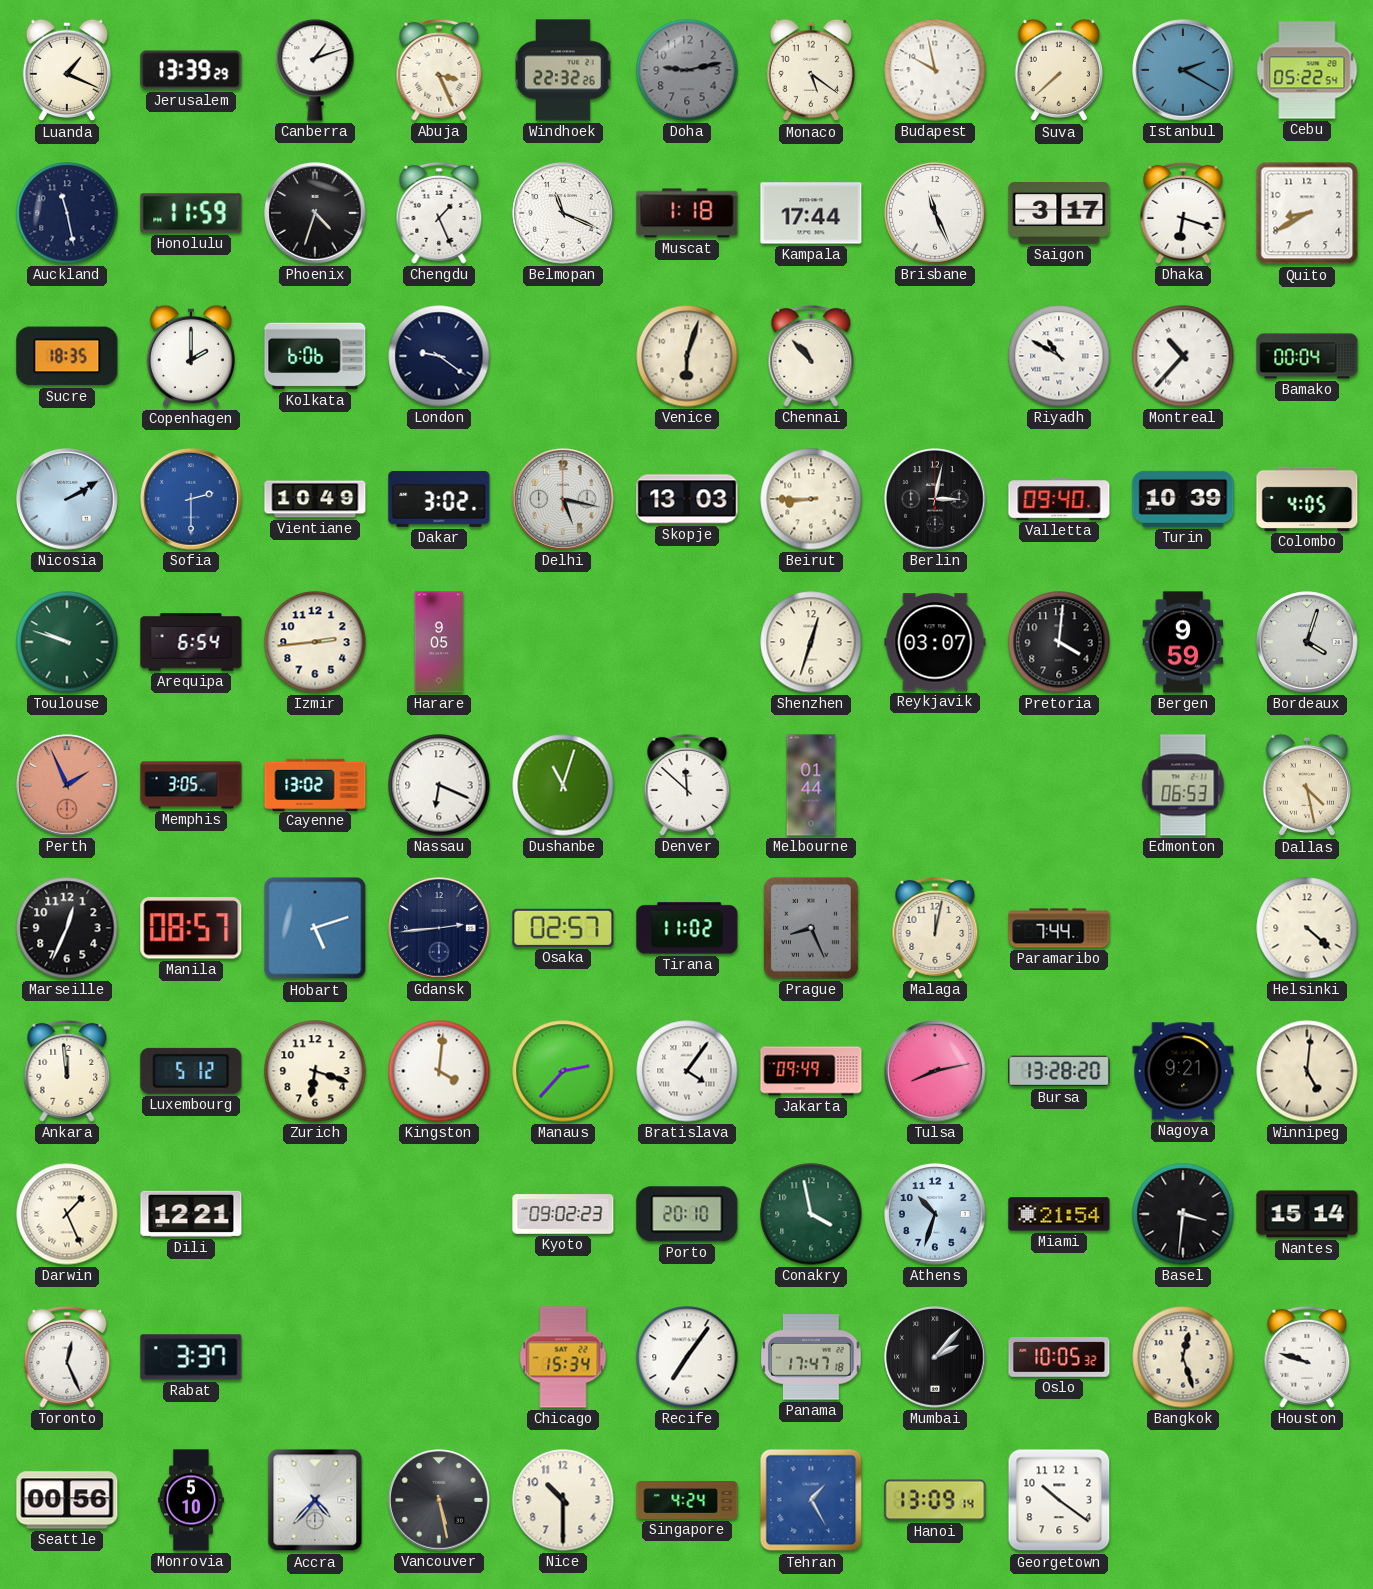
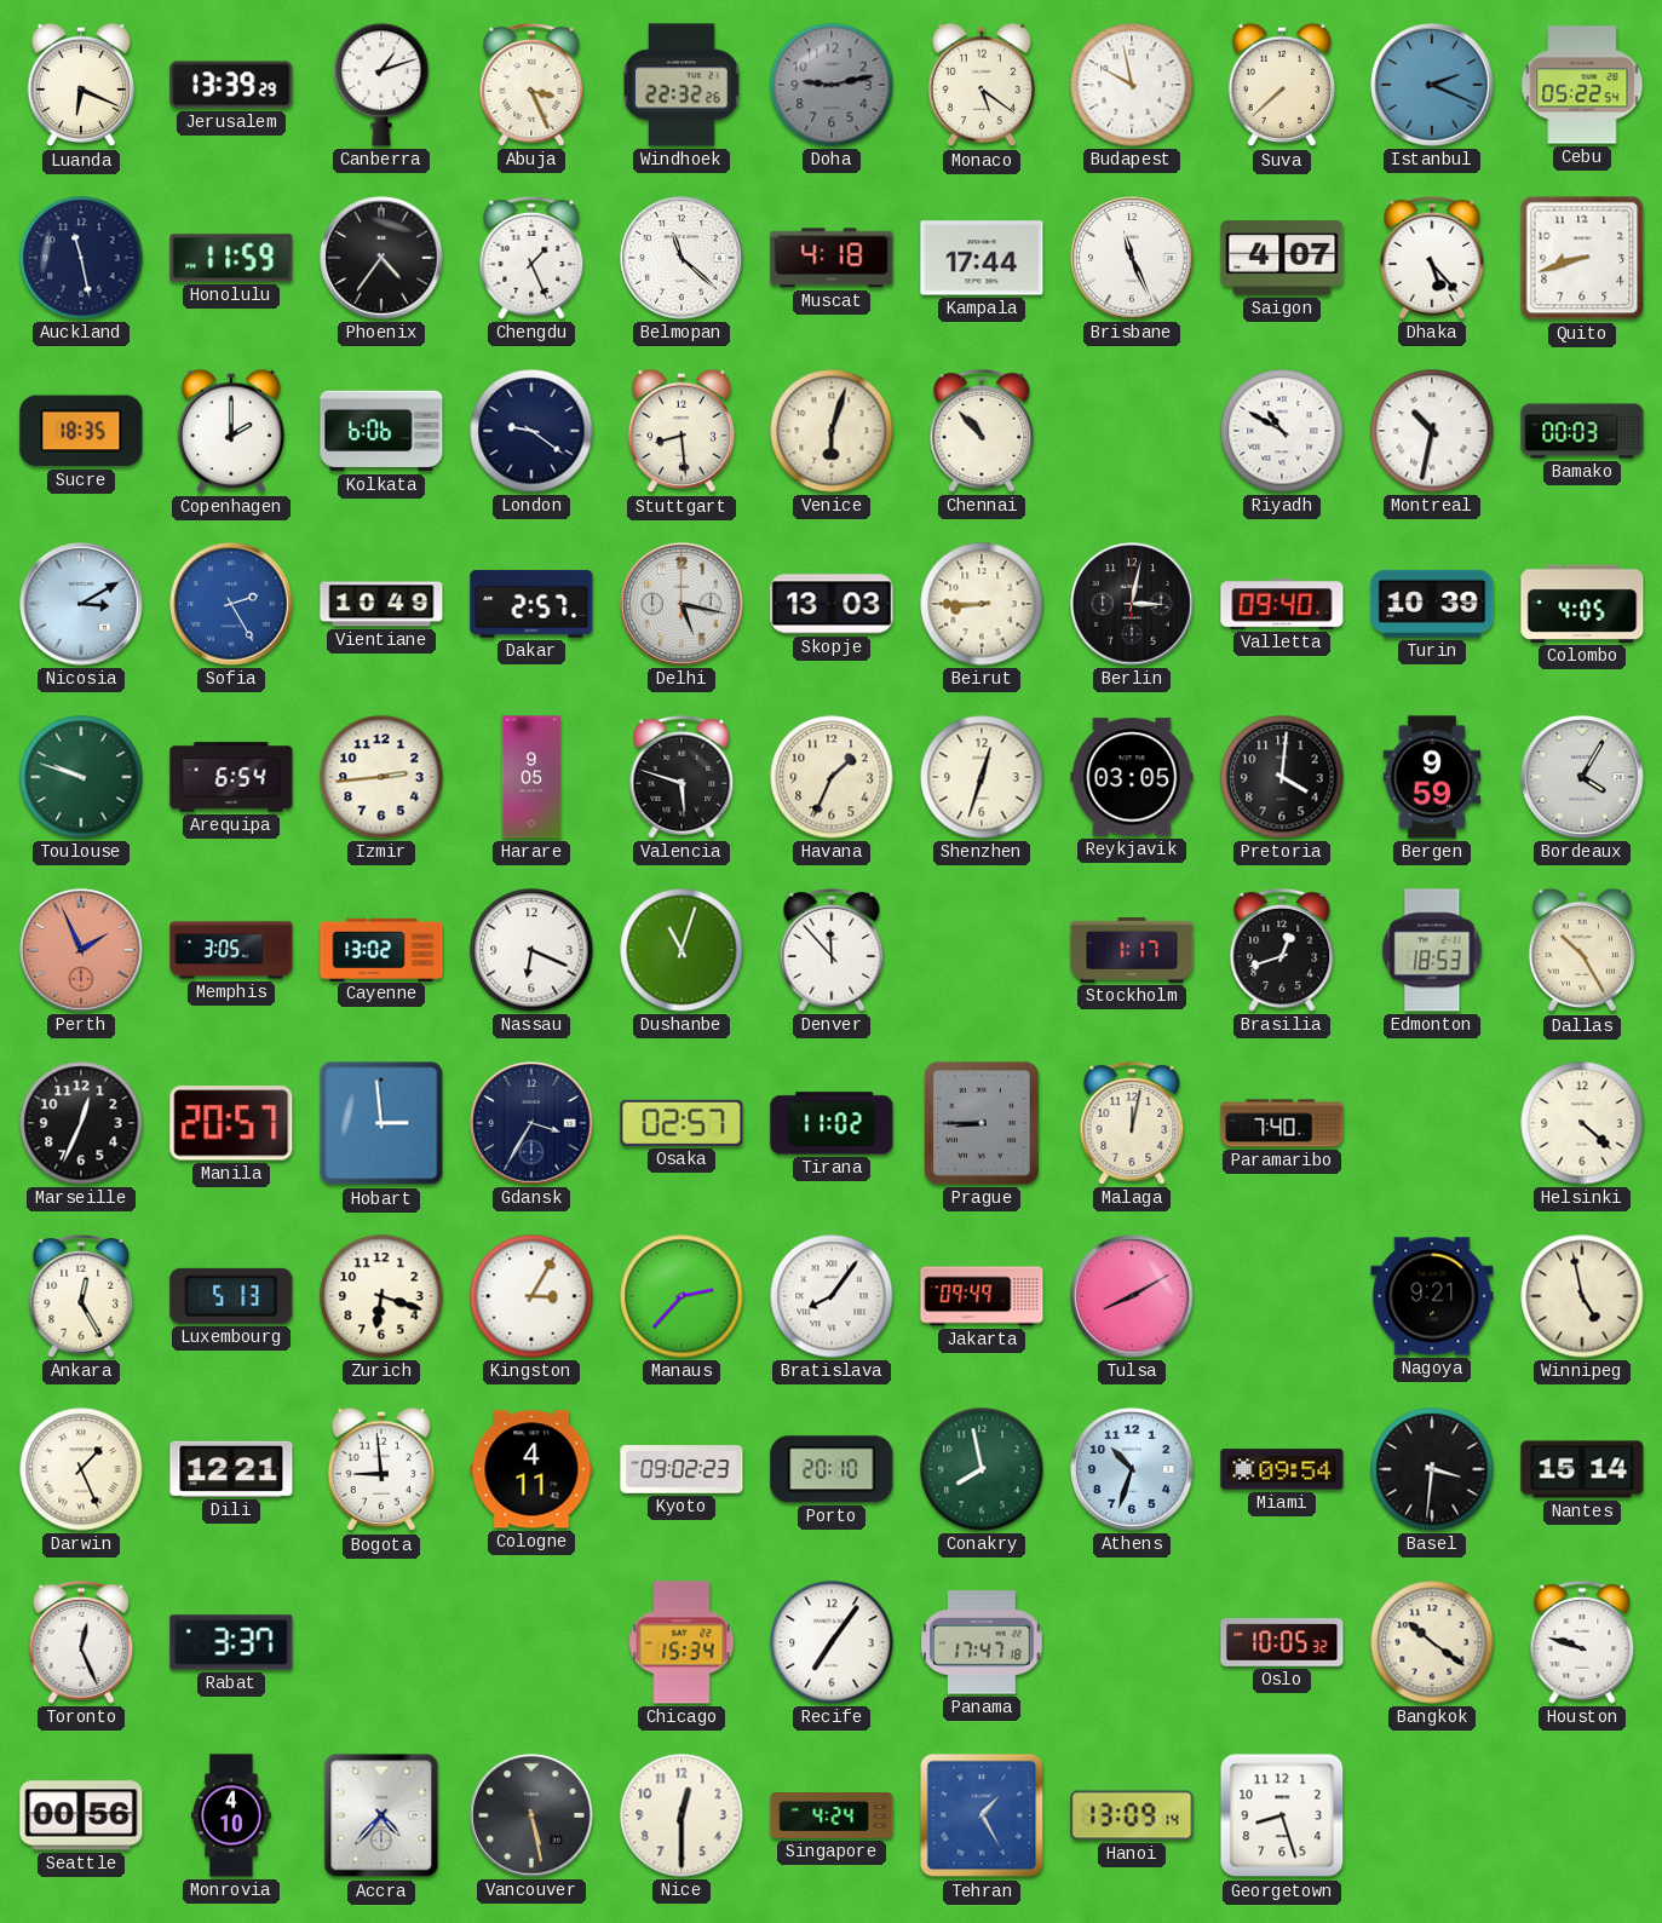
Luanda: 1:19 -> 6:19
Istanbul: 2:20 -> 2:19
Phoenix: 4:33 -> 4:36
Belmopan: 11:19 -> 11:22
Muscat: 1:18 -> 4:18
Saigon: 3:17 -> 4:07
Dhaka: 6:18 -> 5:23
Quito: 8:40 -> 8:42
Stuttgart: none -> 8:29
Montreal: 10:37 -> 10:32
Bamako: 00:04 -> 00:03
Nicosia: 2:10 -> 3:10
Sofia: 2:30 -> 2:25
Dakar: 3:02 -> 2:57
Valencia: none -> 5:48
Havana: none -> 1:34
Reykjavik: 03:07 -> 03:05
Bordeaux: 4:03 -> 4:05
Denver: 11:52 -> 11:53
Melbourne: 01:44 -> none
Stockholm: none -> 1:17
Brasilia: none -> 12:42
Edmonton: 06:53 -> 18:53
Dallas: 4:28 -> 10:25
Manila: 08:57 -> 20:57
Hobart: 5:12 -> 2:59
Gdansk: 2:44 -> 3:35
Prague: 8:26 -> 8:45
Paramaribo: 7:44 -> 7:40
Ankara: 11:59 -> 12:25
Luxembourg: 5:12 -> 5:13
Kingston: 4:01 -> 3:05
Bratislava: 4:06 -> 8:06
Tulsa: 8:13 -> 8:10
Bursa: 13:28 -> none
Winnipeg: 5:01 -> 4:58
Bogota: none -> 8:59
Cologne: none -> 4:11
Conakry: 3:58 -> 7:58
Miami: 21:54 -> 09:54
Mumbai: 2:07 -> none
Bangkok: 12:27 -> 10:21
Monrovia: 5:10 -> 4:10
Nice: 10:30 -> 12:30
Georgetown: 10:21 -> 8:27
